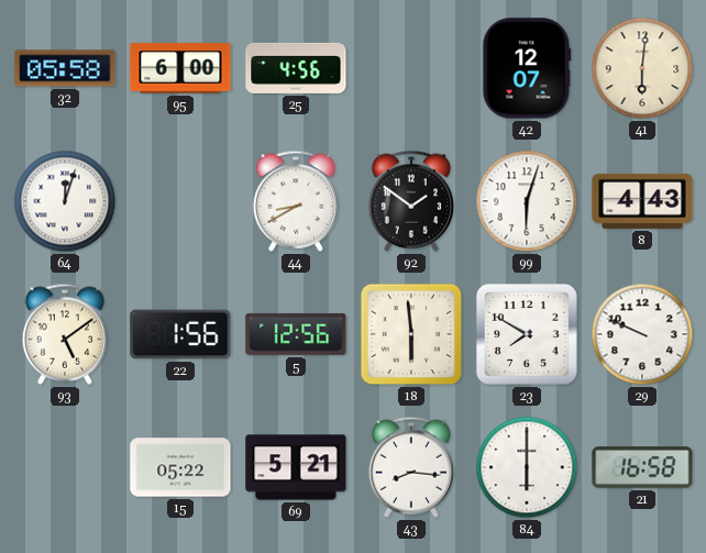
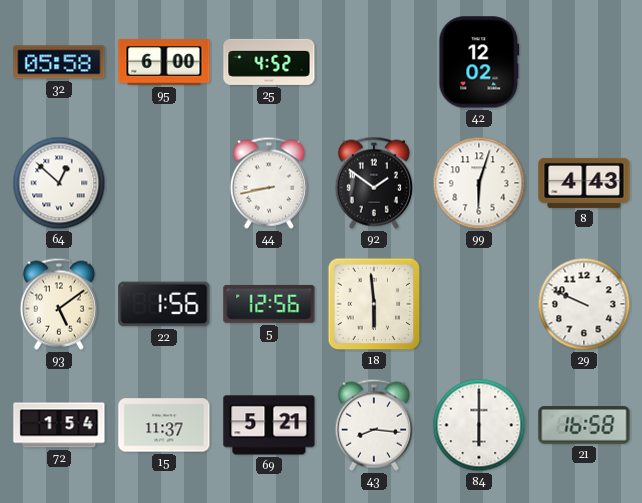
25: 4:56 -> 4:52
42: 12:07 -> 12:02
41: 6:01 -> none
64: 12:03 -> 12:52
44: 8:40 -> 8:43
23: 7:50 -> none
72: none -> 1:54
15: 05:22 -> 11:37
